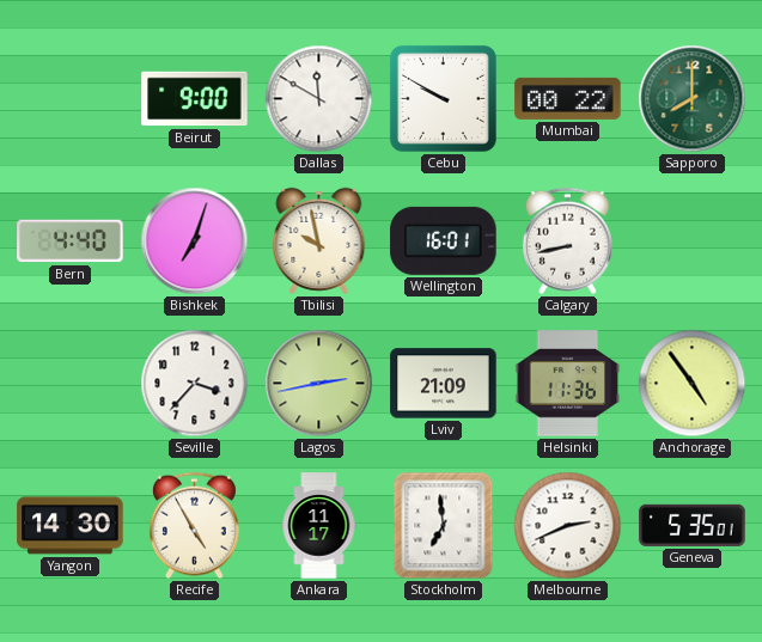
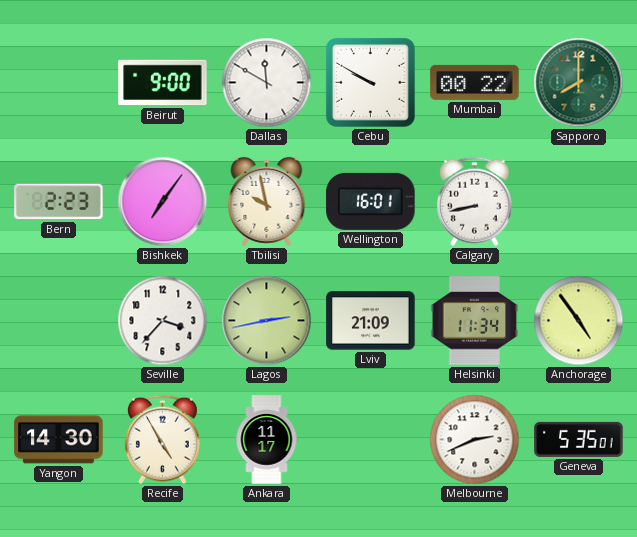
Bern: 4:40 -> 2:23
Bishkek: 7:03 -> 7:06
Helsinki: 11:36 -> 11:34
Stockholm: 6:59 -> none
